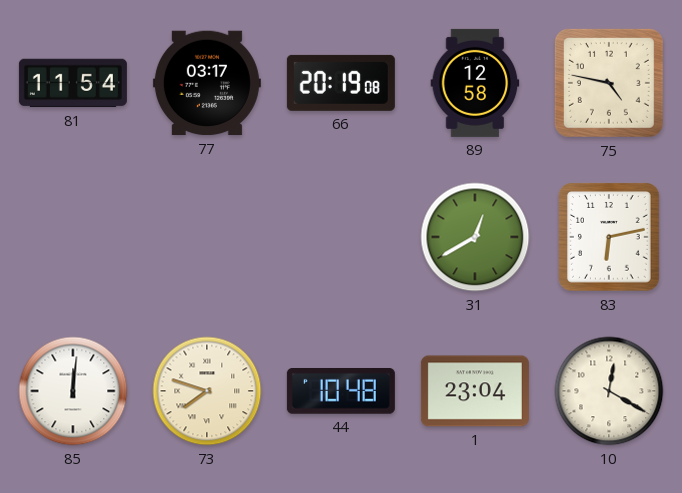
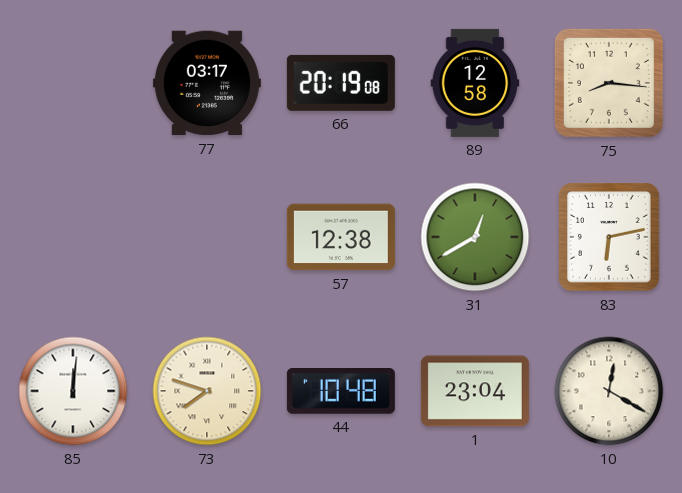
81: 11:54 -> none
75: 4:47 -> 8:16
57: none -> 12:38
